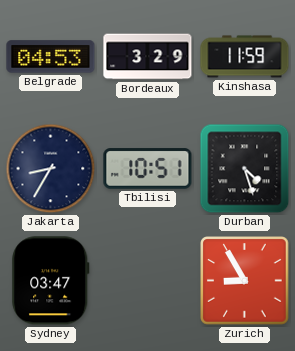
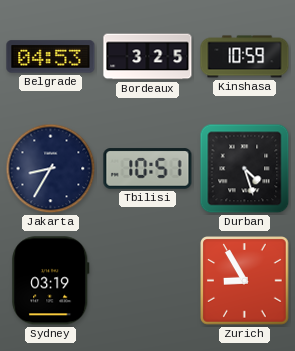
Bordeaux: 3:29 -> 3:25
Kinshasa: 11:59 -> 10:59
Sydney: 03:47 -> 03:19
